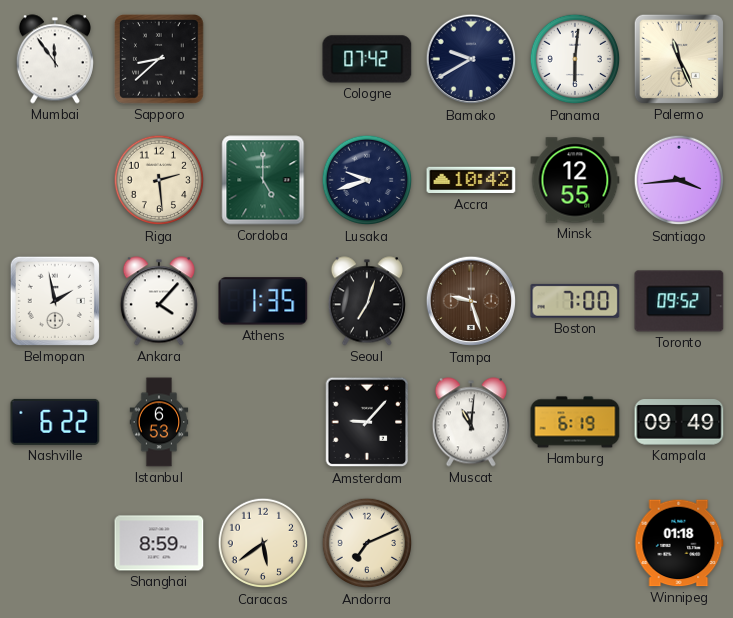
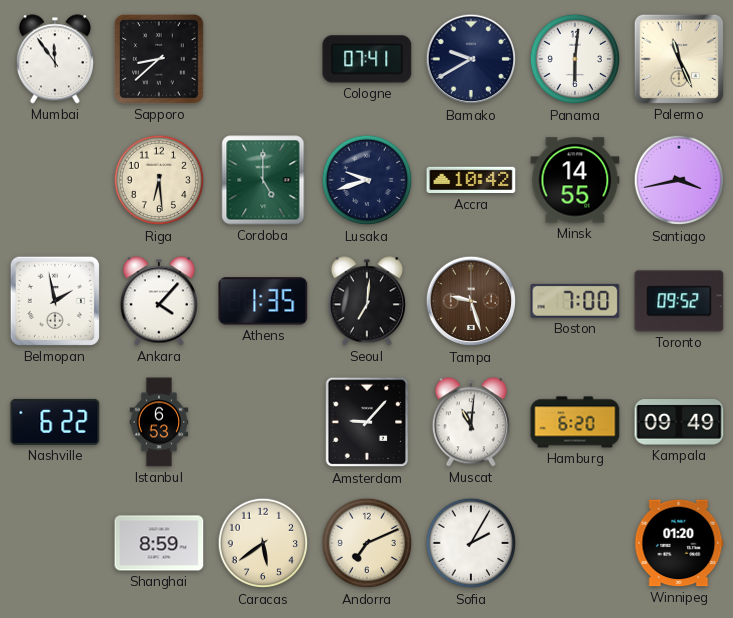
Cologne: 07:42 -> 07:41
Riga: 2:29 -> 6:29
Minsk: 12:55 -> 14:55
Santiago: 3:44 -> 3:43
Seoul: 7:03 -> 7:01
Hamburg: 6:19 -> 6:20
Sofia: none -> 2:05
Winnipeg: 01:18 -> 01:20
